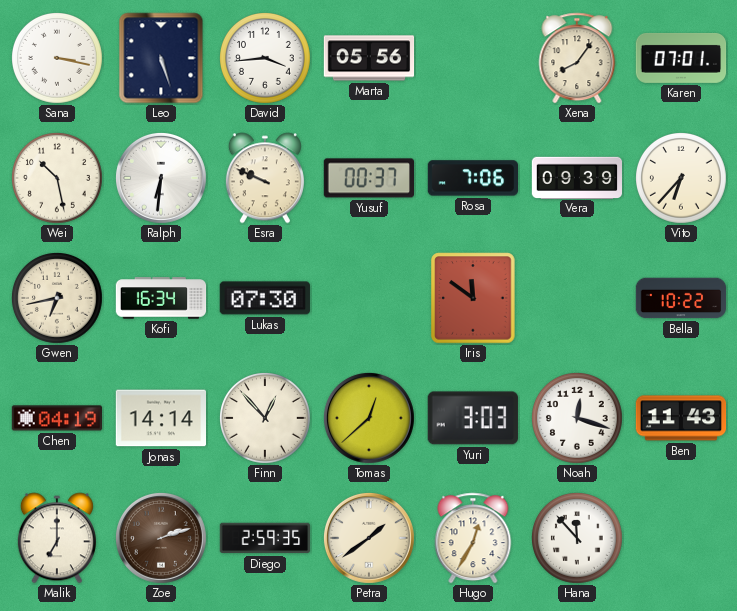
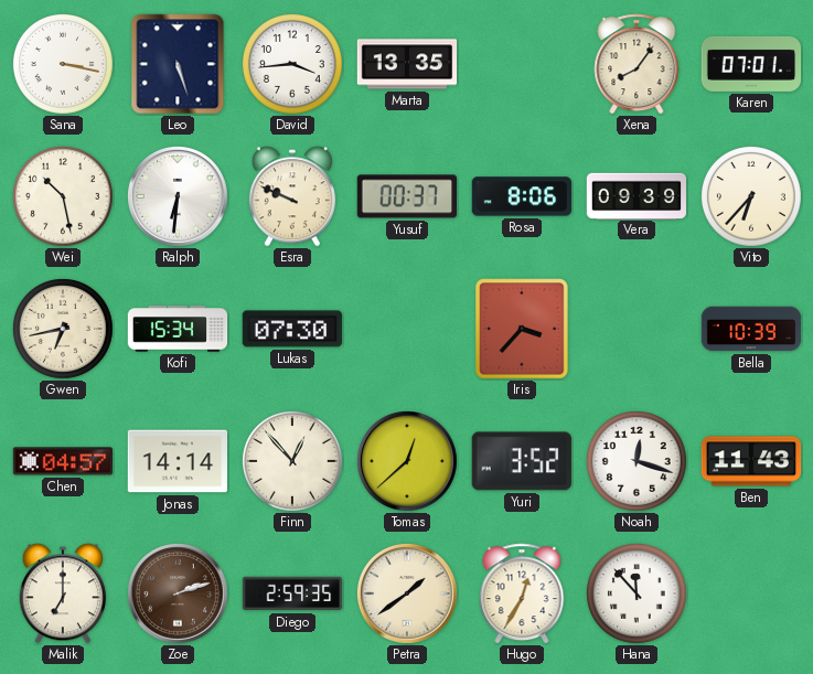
Marta: 05:56 -> 13:35
Rosa: 7:06 -> 8:06
Kofi: 16:34 -> 15:34
Iris: 11:51 -> 3:37
Bella: 10:22 -> 10:39
Chen: 04:19 -> 04:57
Yuri: 3:03 -> 3:52
